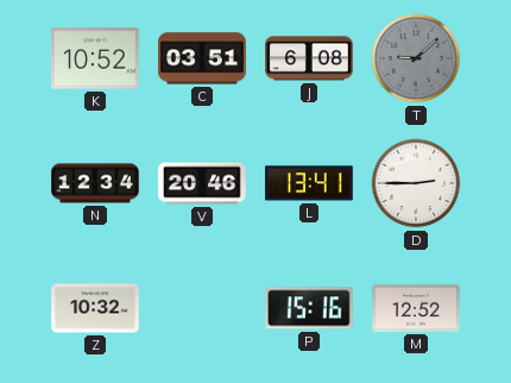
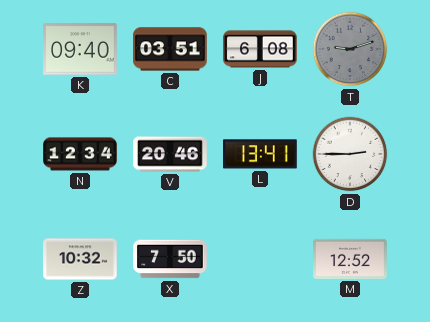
K: 10:52 -> 09:40
T: 9:08 -> 9:12
X: none -> 7:50
P: 15:16 -> none
